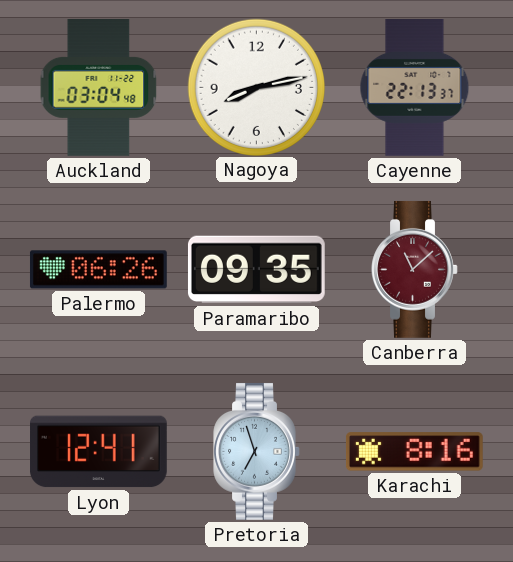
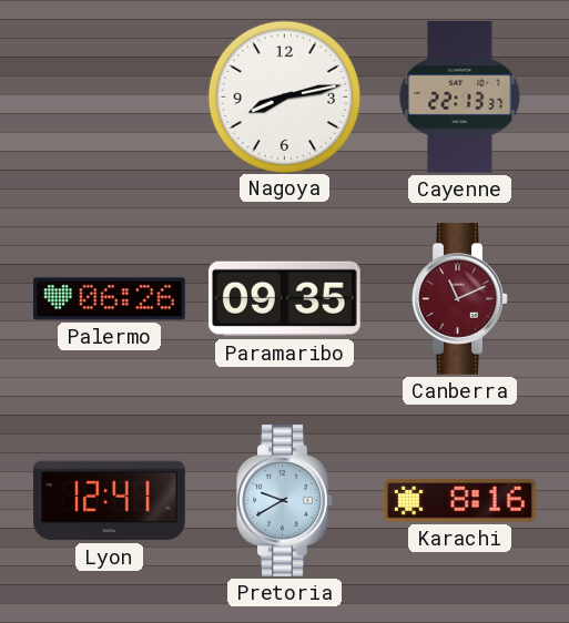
Auckland: 03:04 -> none
Canberra: 11:08 -> 11:11
Pretoria: 6:57 -> 9:40
